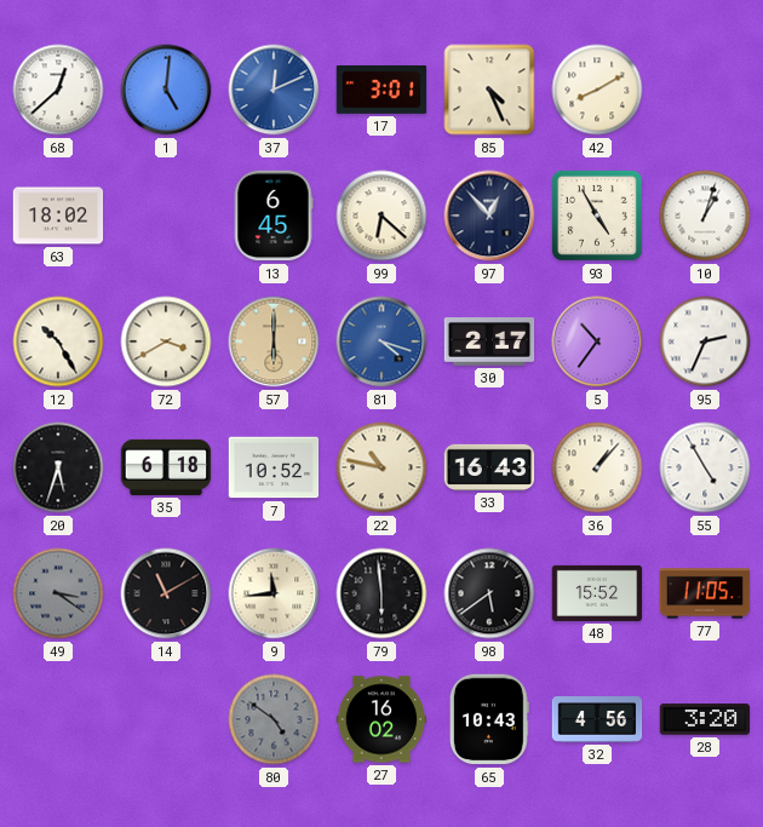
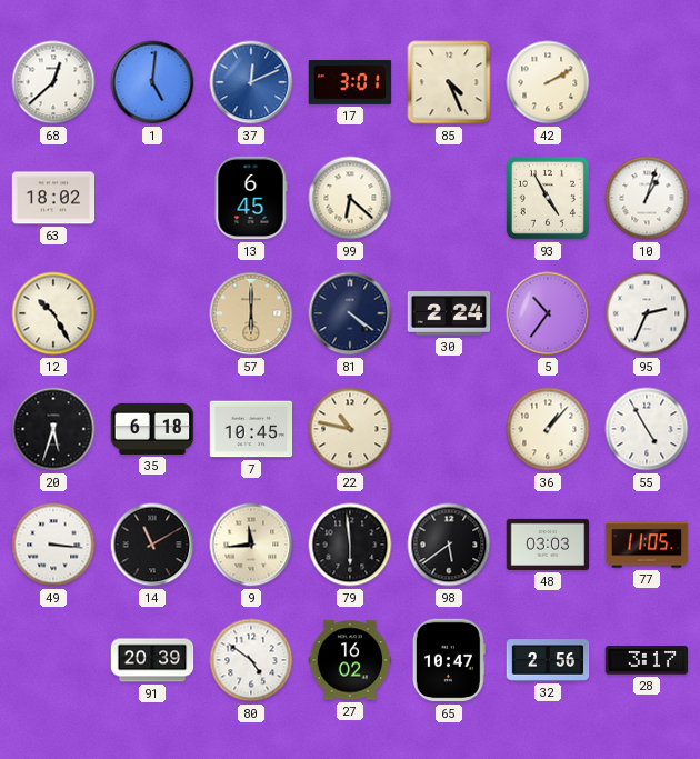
42: 8:10 -> 2:10
97: 12:53 -> none
72: 3:40 -> none
81: 4:18 -> 4:21
81 dial: blue -> navy
30: 2:17 -> 2:24
7: 10:52 -> 10:45
33: 16:43 -> none
49: 3:21 -> 3:16
49 dial: grey -> white
48: 15:52 -> 03:03
91: none -> 20:39
80 dial: grey -> white
65: 10:43 -> 10:47
32: 4:56 -> 2:56
28: 3:20 -> 3:17
